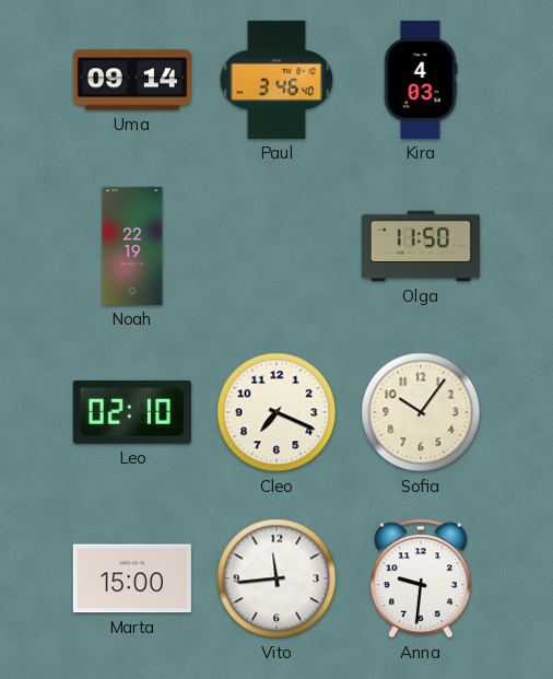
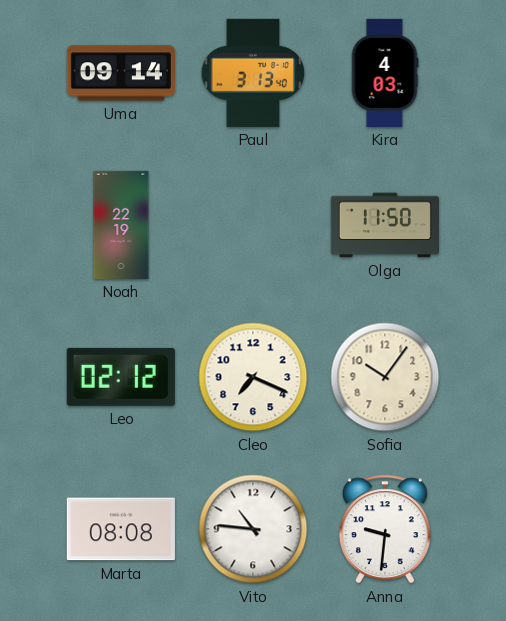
Paul: 3:46 -> 3:13
Leo: 02:10 -> 02:12
Marta: 15:00 -> 08:08
Vito: 11:44 -> 10:46
